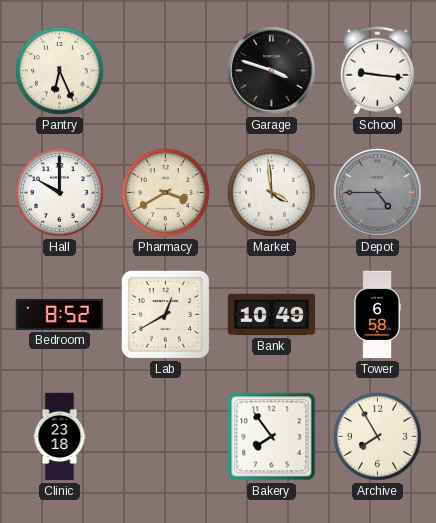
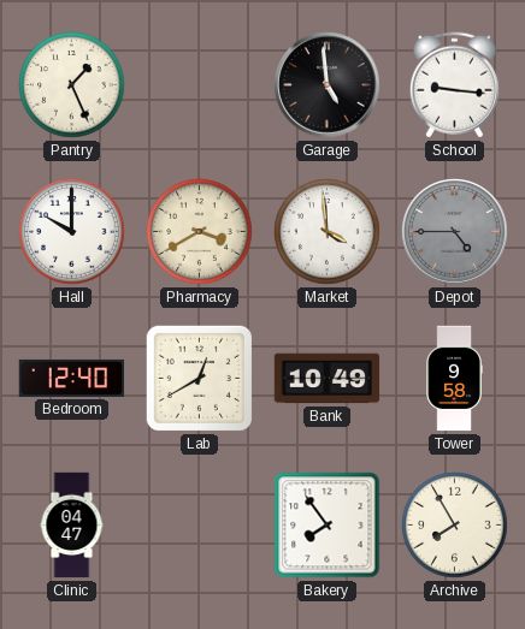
Pantry: 6:26 -> 1:26
Garage: 3:48 -> 4:59
Bedroom: 8:52 -> 12:40
Tower: 6:58 -> 9:58
Clinic: 23:18 -> 04:47
